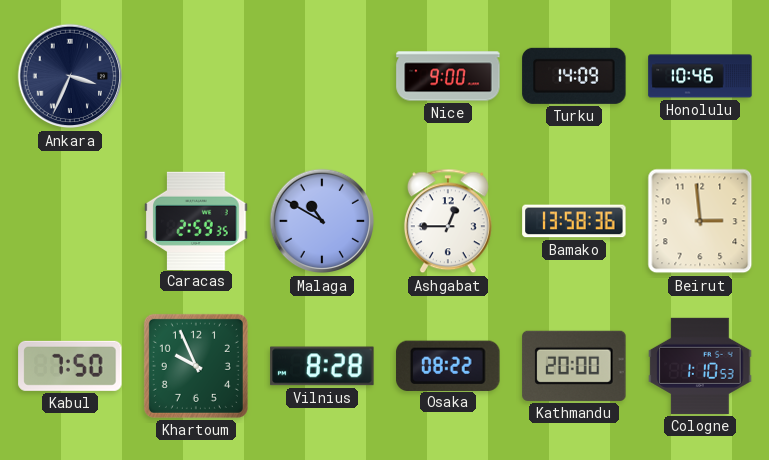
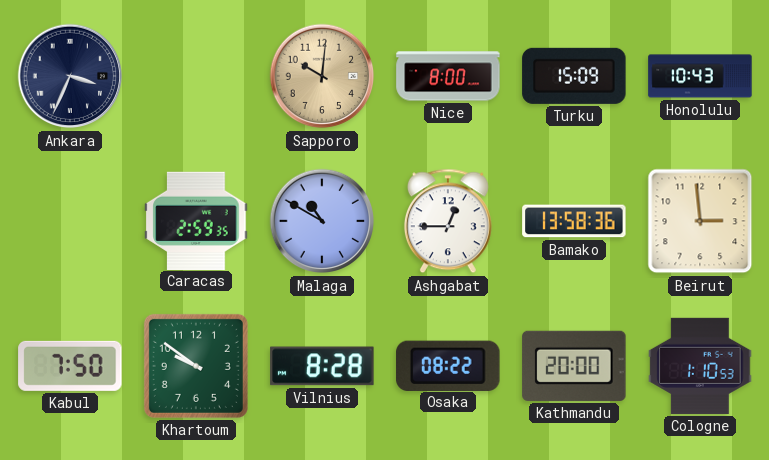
Sapporo: none -> 10:01
Nice: 9:00 -> 8:00
Turku: 14:09 -> 15:09
Honolulu: 10:46 -> 10:43
Khartoum: 9:56 -> 9:51
